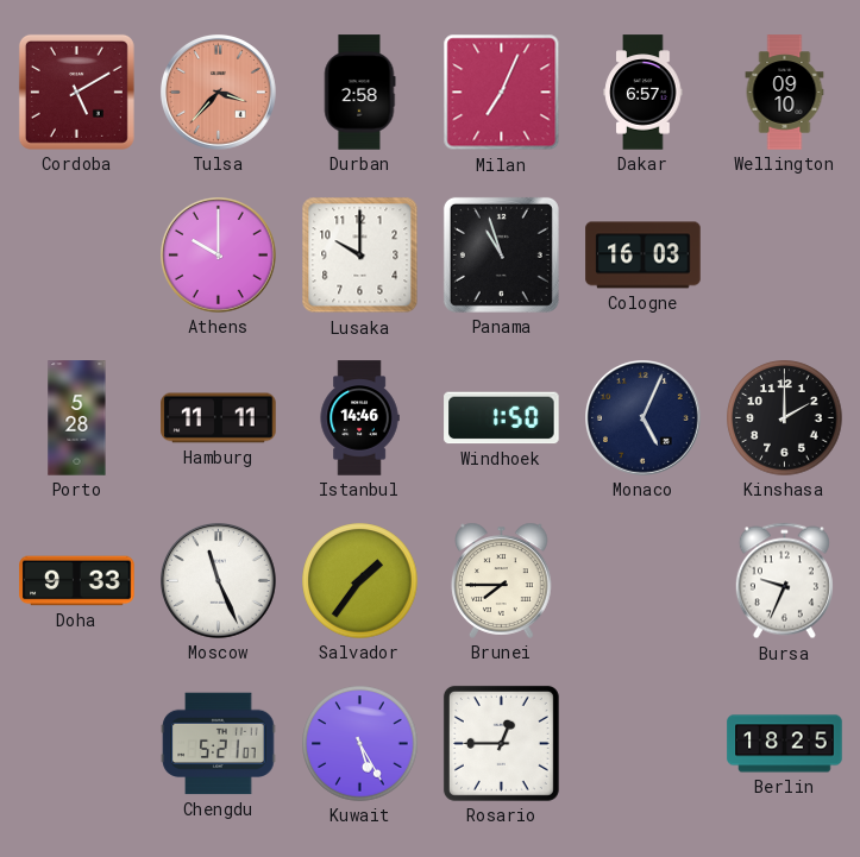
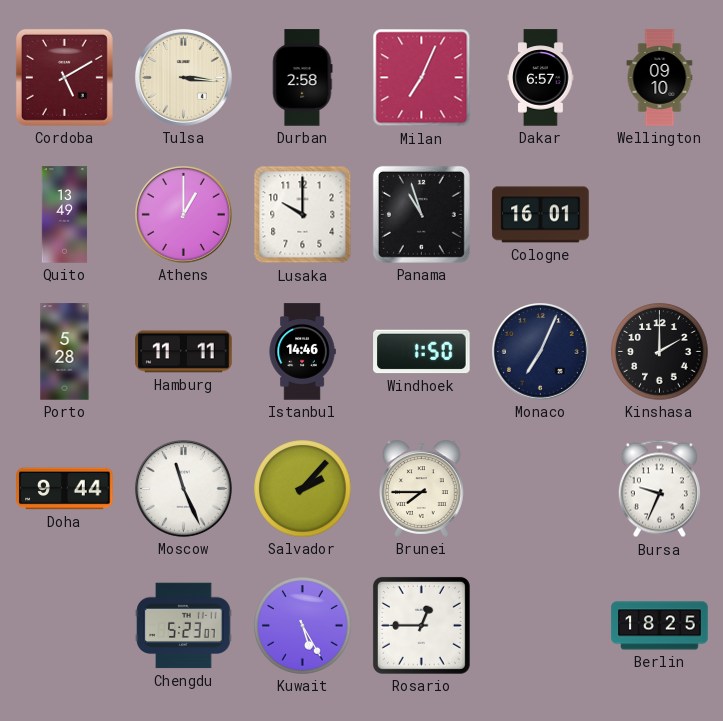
Tulsa: 3:37 -> 3:16
Tulsa dial: salmon -> cream
Quito: none -> 13:49
Athens: 10:00 -> 1:00
Cologne: 16:03 -> 16:01
Monaco: 5:04 -> 7:04
Doha: 9:33 -> 9:44
Salvador: 1:36 -> 2:07
Chengdu: 5:21 -> 5:23
